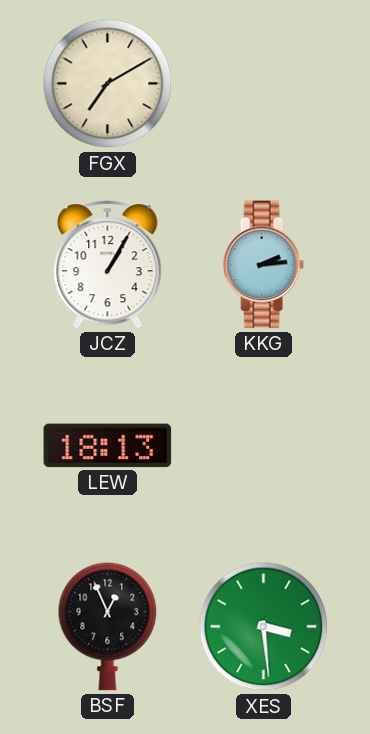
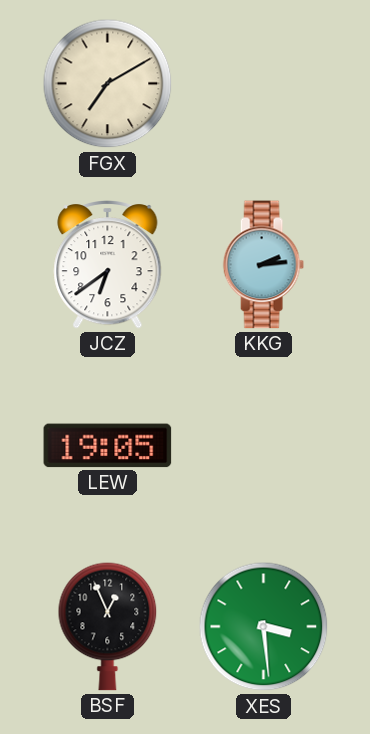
JCZ: 1:05 -> 6:39
LEW: 18:13 -> 19:05
